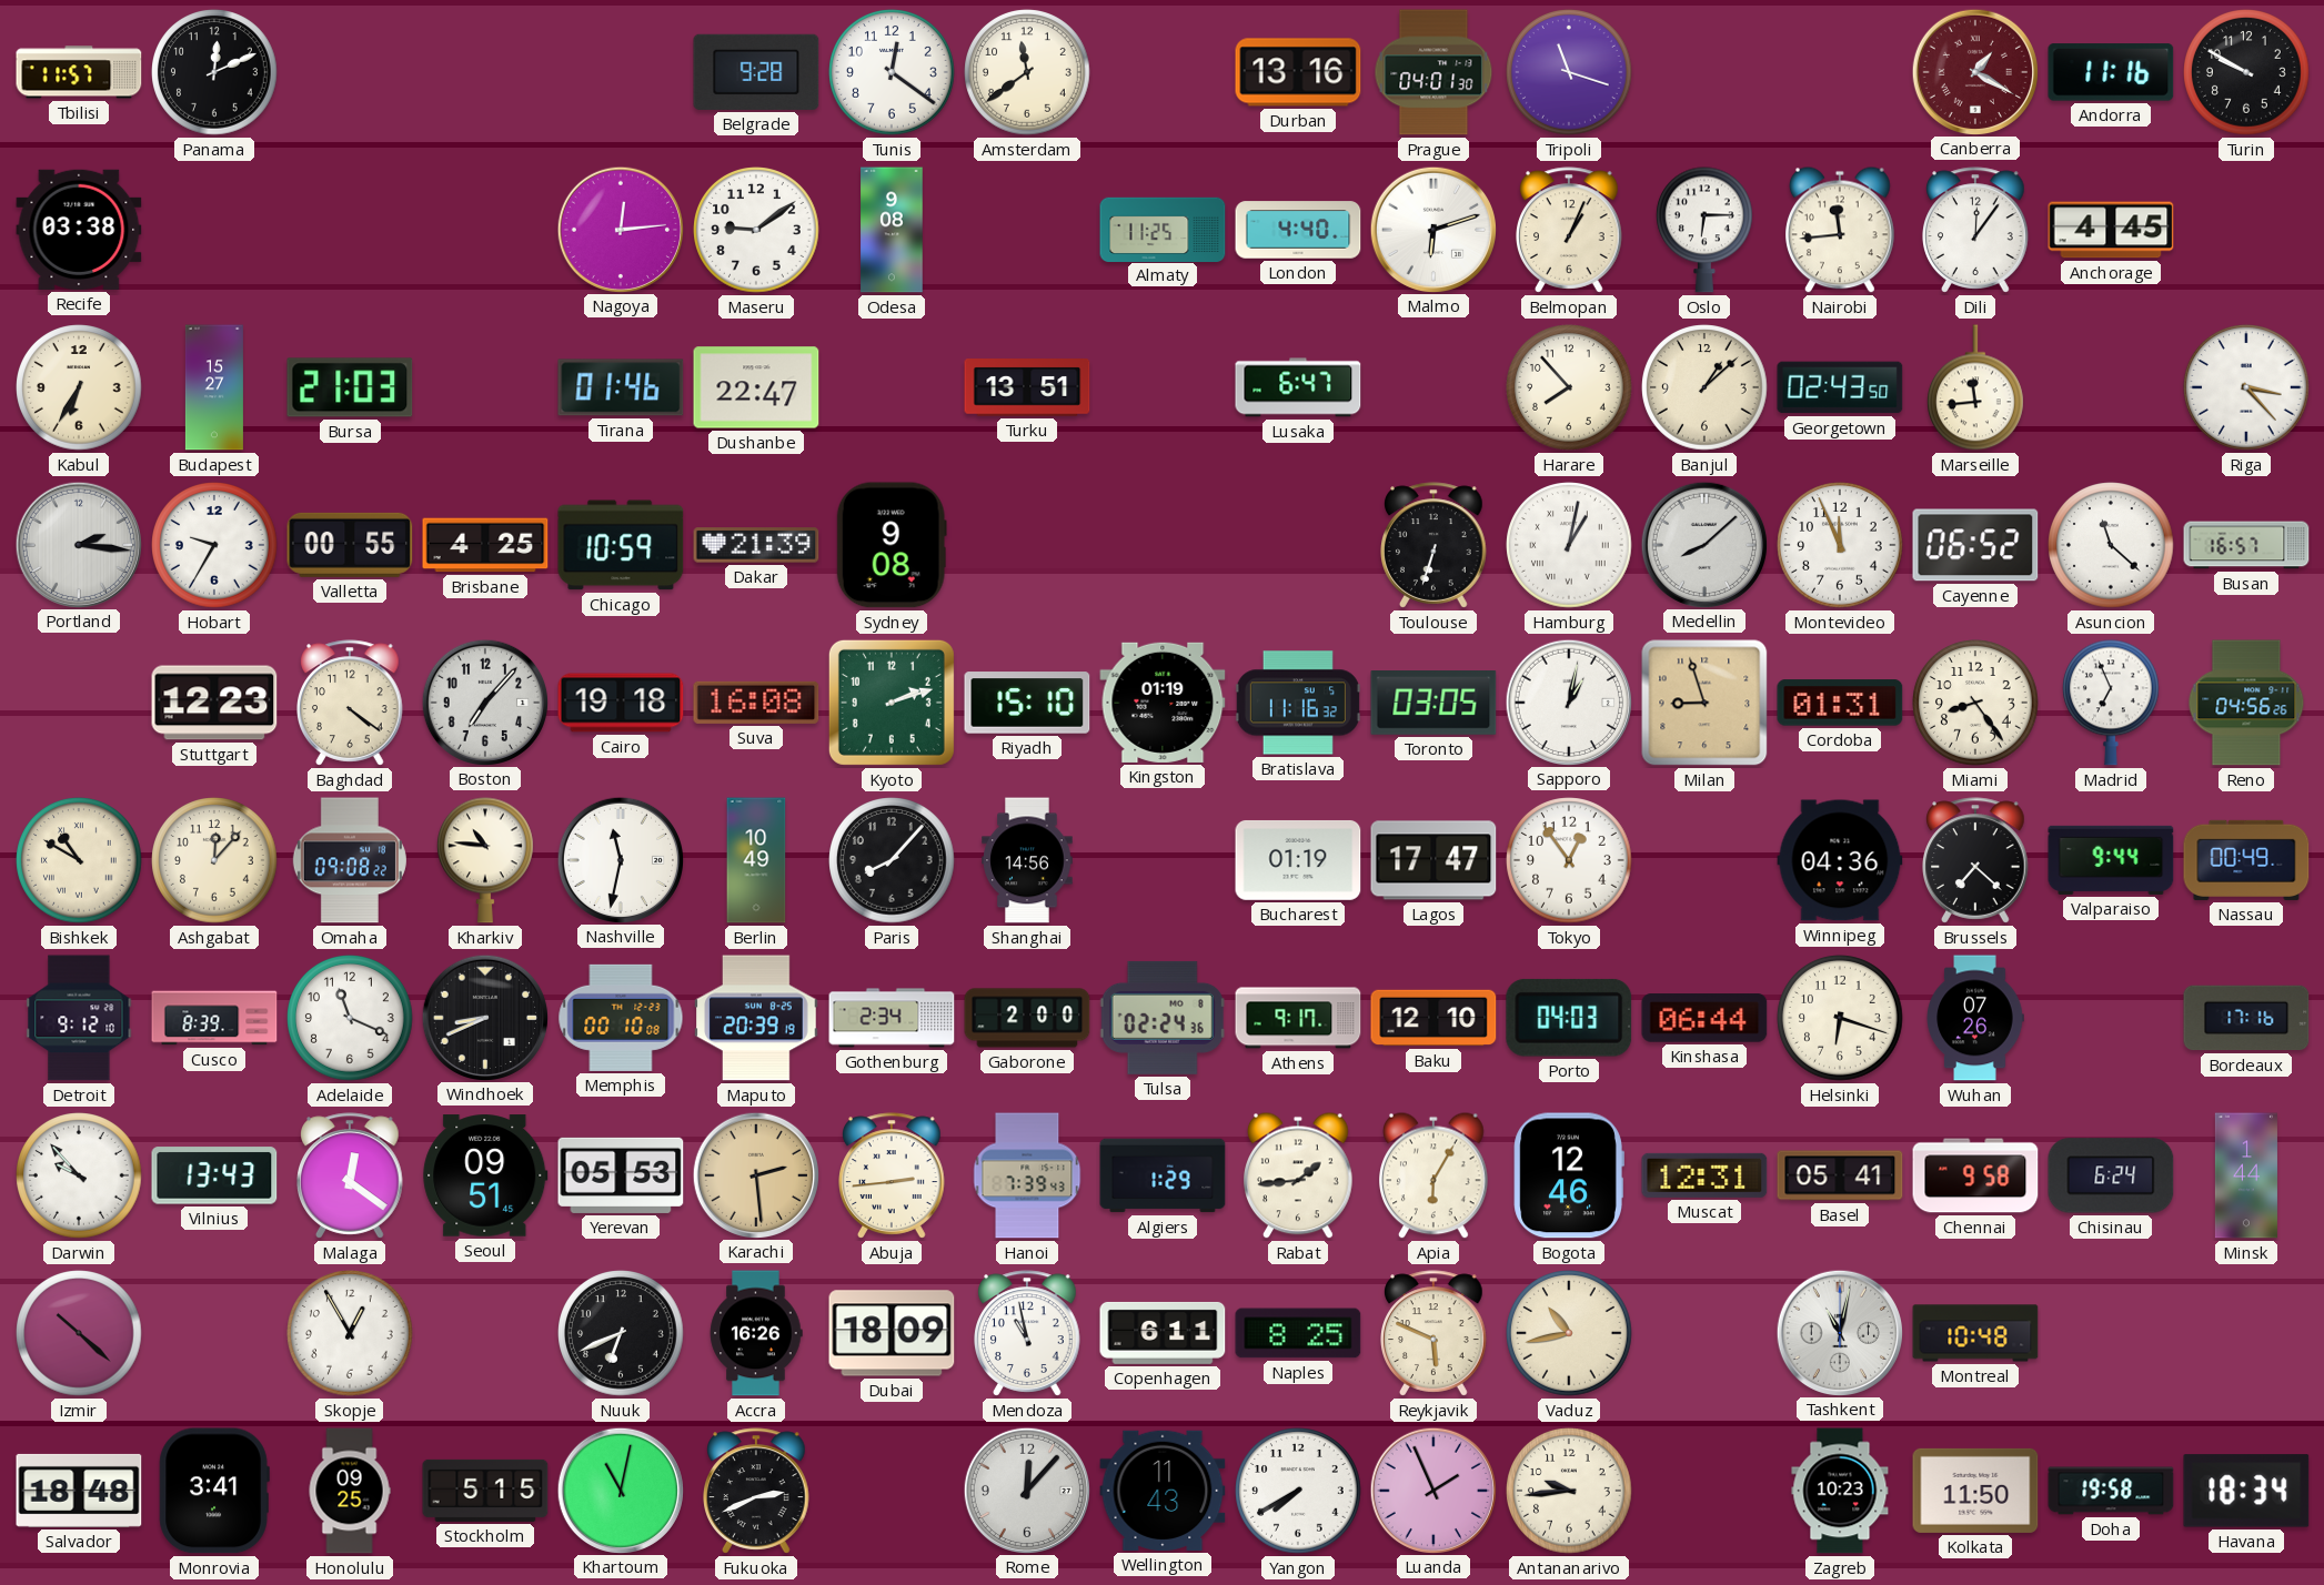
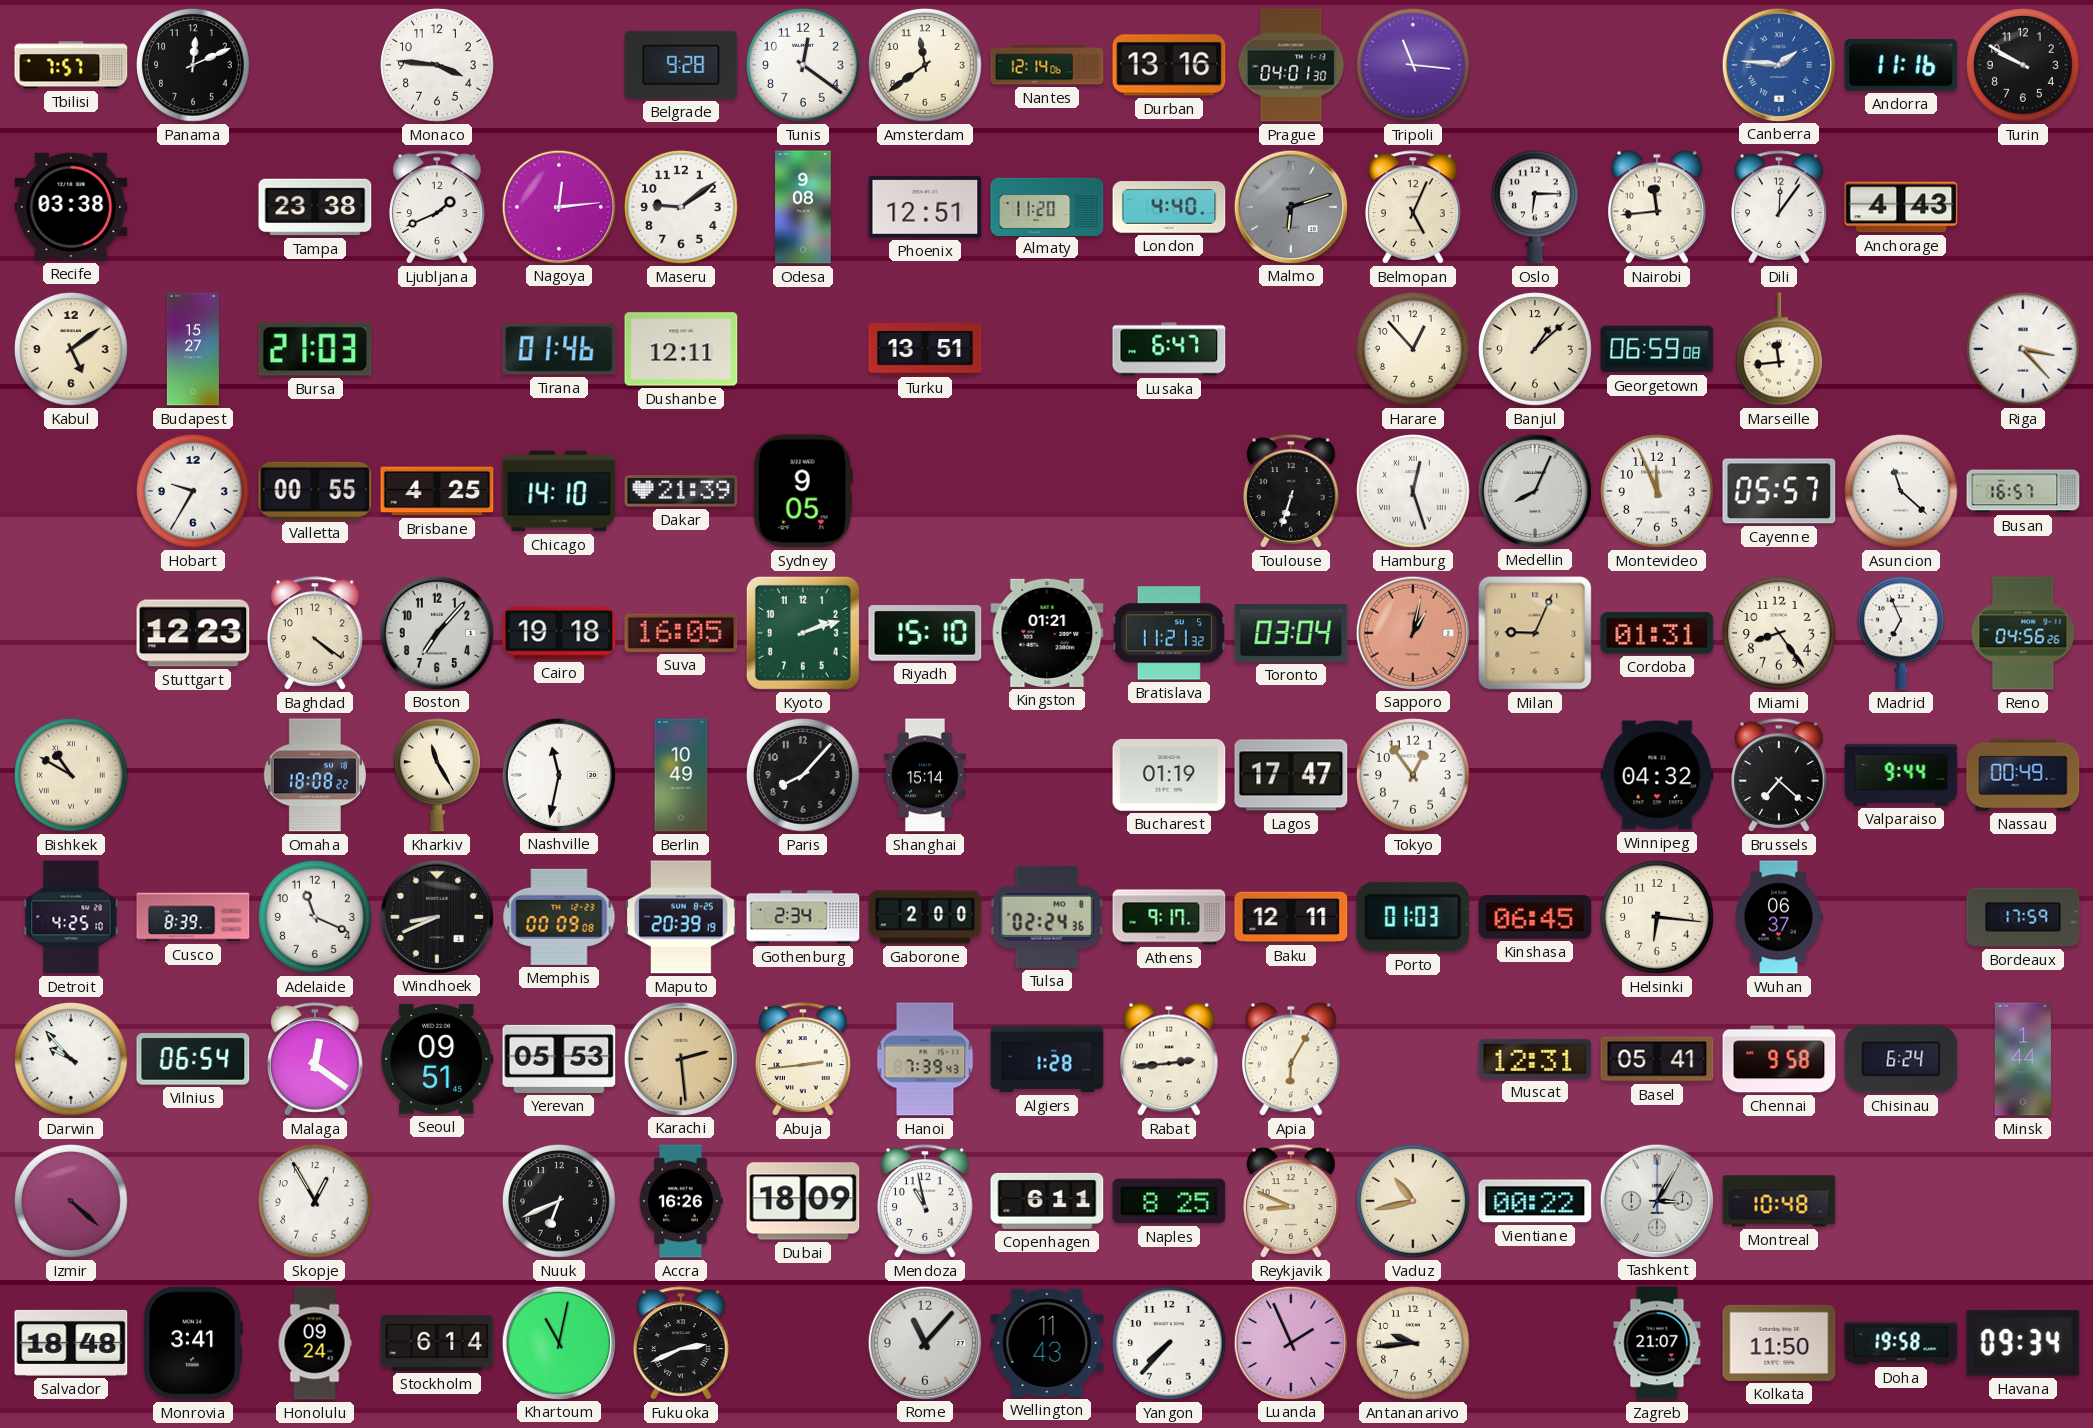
Tbilisi: 11:57 -> 7:57
Monaco: none -> 3:46
Nantes: none -> 12:14
Tripoli: 11:18 -> 11:16
Canberra: 1:20 -> 1:46
Canberra dial: burgundy -> blue
Tampa: none -> 23:38
Ljubljana: none -> 1:41
Phoenix: none -> 12:51
Almaty: 11:25 -> 11:20
Malmo dial: white -> grey
Belmopan: 1:04 -> 5:04
Anchorage: 4:45 -> 4:43
Kabul: 6:35 -> 5:09
Dushanbe: 22:47 -> 12:11
Harare: 7:53 -> 12:53
Georgetown: 02:43 -> 06:59
Portland: 2:16 -> none
Chicago: 10:59 -> 14:10
Sydney: 9:08 -> 9:05
Hamburg: 1:02 -> 12:27
Medellin: 8:08 -> 8:04
Cayenne: 06:52 -> 05:57
Suva: 16:08 -> 16:05
Kingston: 01:19 -> 01:21
Bratislava: 11:16 -> 11:21
Toronto: 03:05 -> 03:04
Sapporo dial: white -> salmon
Milan: 8:57 -> 9:04
Ashgabat: 12:07 -> none
Omaha: 09:08 -> 18:08
Kharkiv: 10:46 -> 11:25
Shanghai: 14:56 -> 15:14
Winnipeg: 04:36 -> 04:32
Detroit: 9:12 -> 4:25
Memphis: 00:10 -> 00:09
Baku: 12:10 -> 12:11
Porto: 04:03 -> 01:03
Kinshasa: 06:44 -> 06:45
Helsinki: 6:18 -> 6:16
Wuhan: 07:26 -> 06:37
Bordeaux: 17:16 -> 17:59
Vilnius: 13:43 -> 06:54
Algiers: 1:29 -> 1:28
Rabat: 1:44 -> 2:44
Bogota: 12:46 -> none
Izmir: 10:22 -> 4:22
Reykjavik: 5:49 -> 8:49
Vientiane: none -> 00:22
Tashkent: 11:02 -> 3:05
Honolulu: 09:25 -> 09:24
Stockholm: 5:15 -> 6:14
Rome: 12:07 -> 11:07
Yangon: 7:40 -> 7:37
Zagreb: 10:23 -> 21:07
Havana: 18:34 -> 09:34
